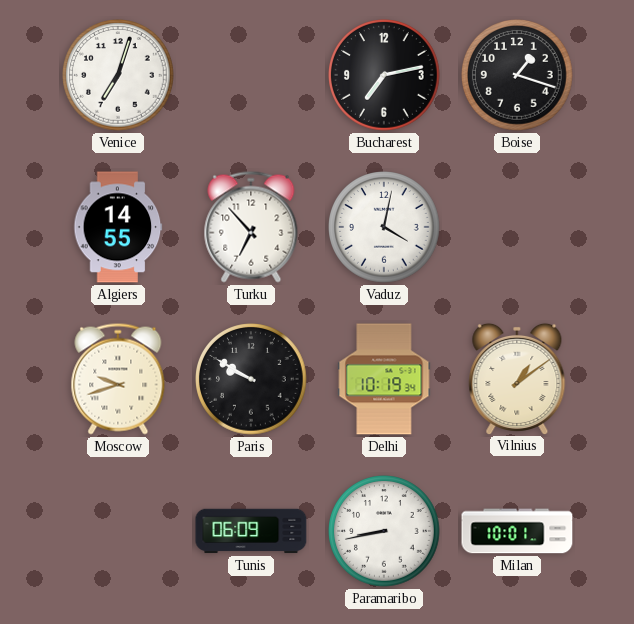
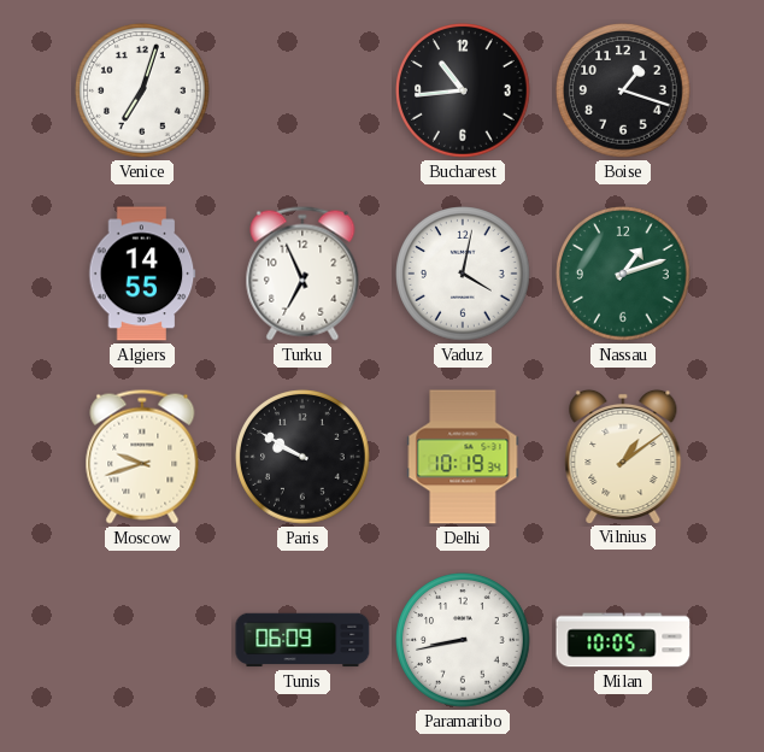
Bucharest: 7:13 -> 10:44
Turku: 6:53 -> 6:56
Nassau: none -> 1:12
Milan: 10:01 -> 10:05
